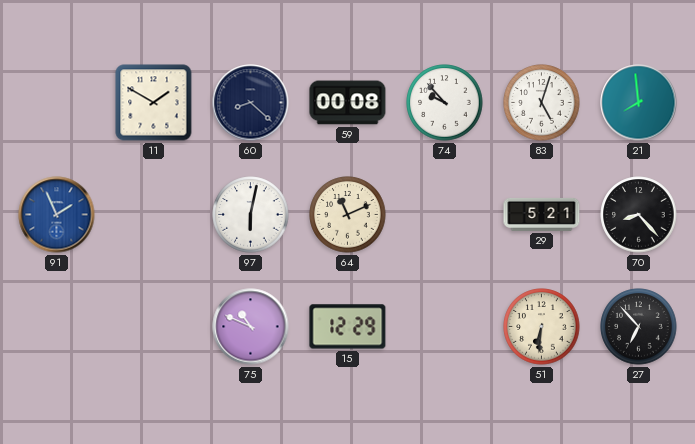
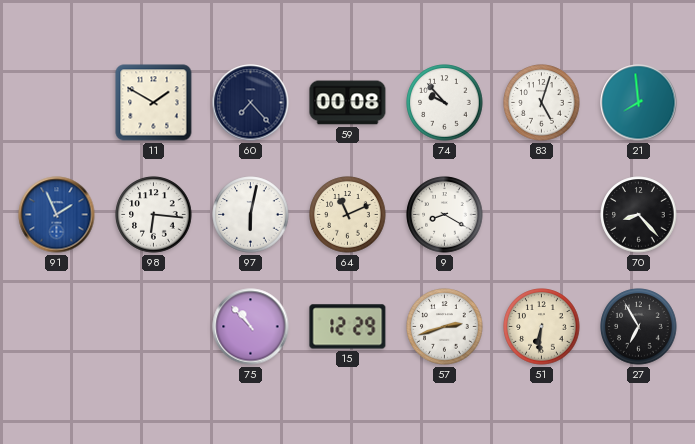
60: 8:22 -> 7:23
98: none -> 6:16
9: none -> 8:20
29: 5:21 -> none
75: 10:49 -> 10:53
57: none -> 2:42
27: 6:53 -> 6:55
